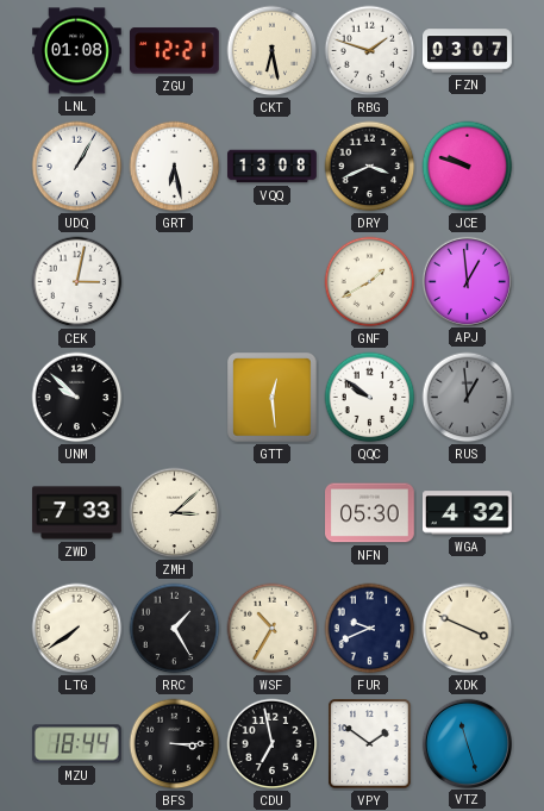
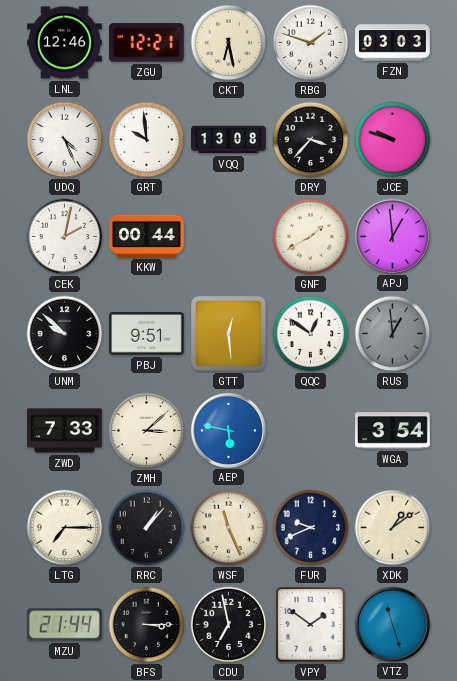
LNL: 01:08 -> 12:46
FZN: 03:07 -> 03:03
UDQ: 1:05 -> 4:26
GRT: 6:28 -> 9:59
DRY: 3:41 -> 3:37
CEK: 3:02 -> 2:02
KKW: none -> 00:44
PBJ: none -> 9:51
QQC: 9:51 -> 12:51
AEP: none -> 5:47
NFN: 05:30 -> none
WGA: 4:32 -> 3:54
LTG: 7:39 -> 7:15
RRC: 1:25 -> 1:07
WSF: 10:35 -> 11:26
XDK: 3:49 -> 1:09
MZU: 18:44 -> 21:44
